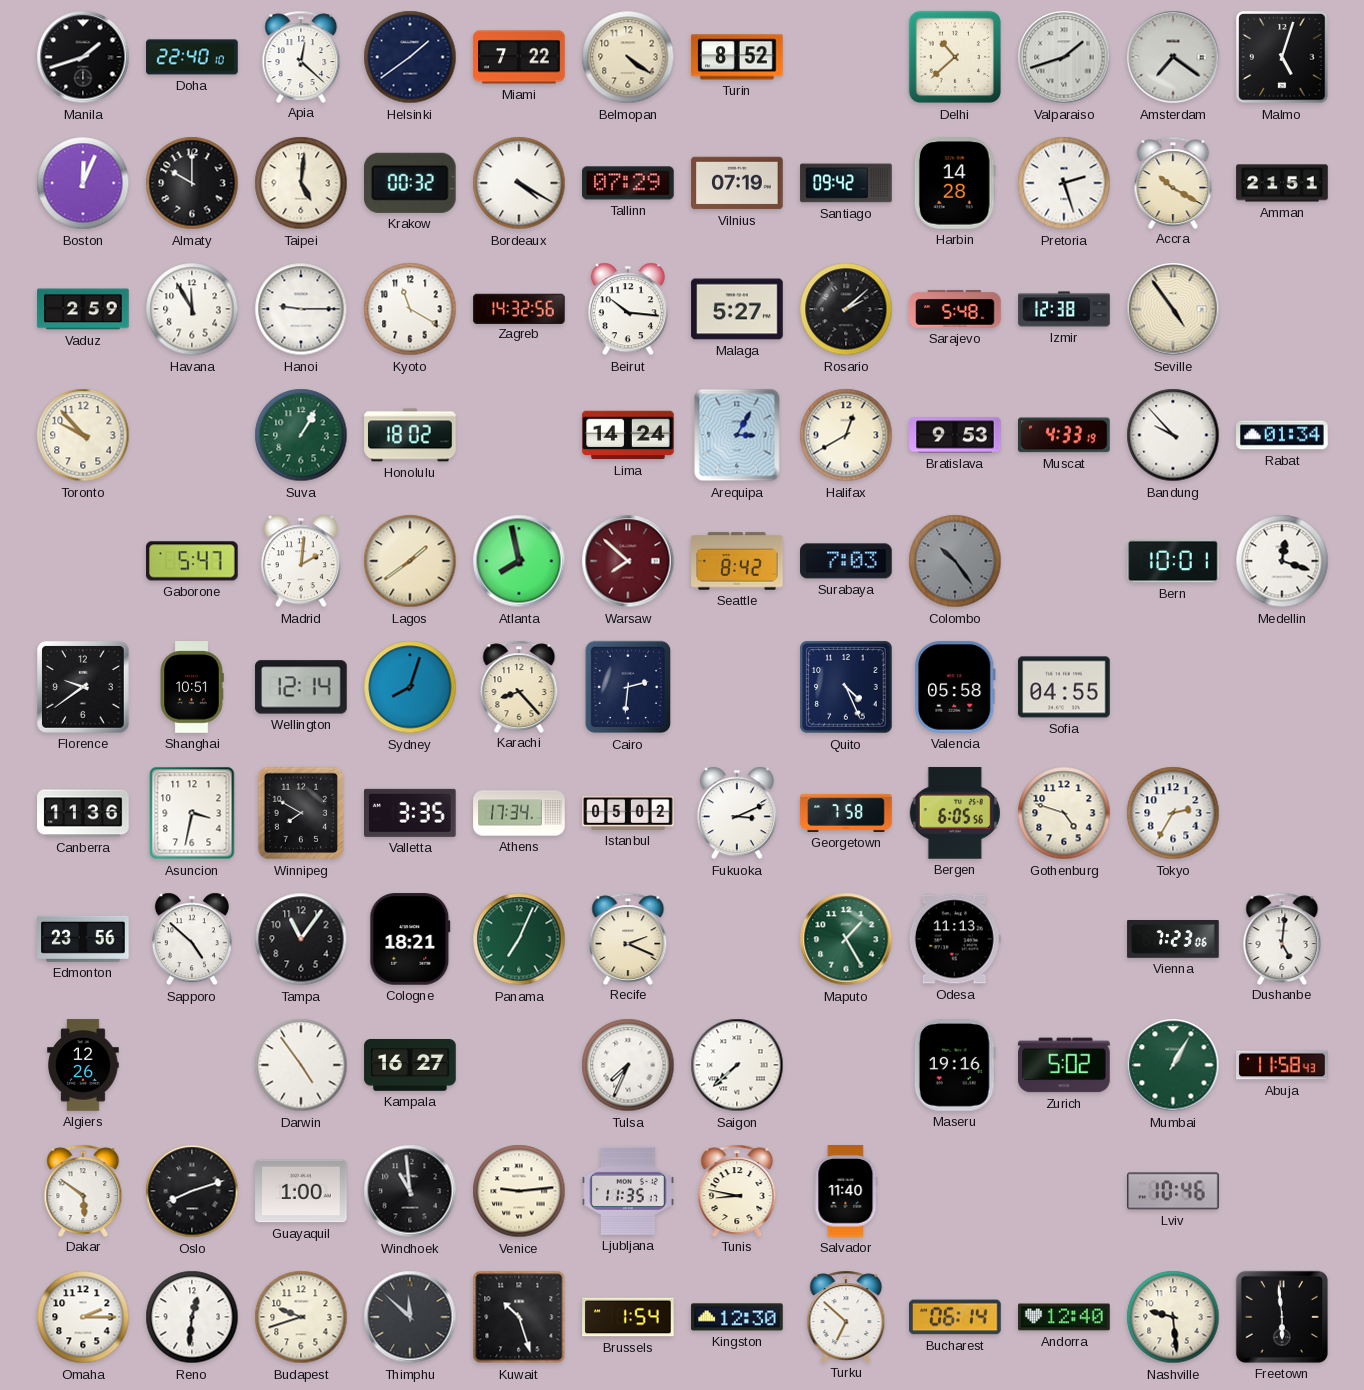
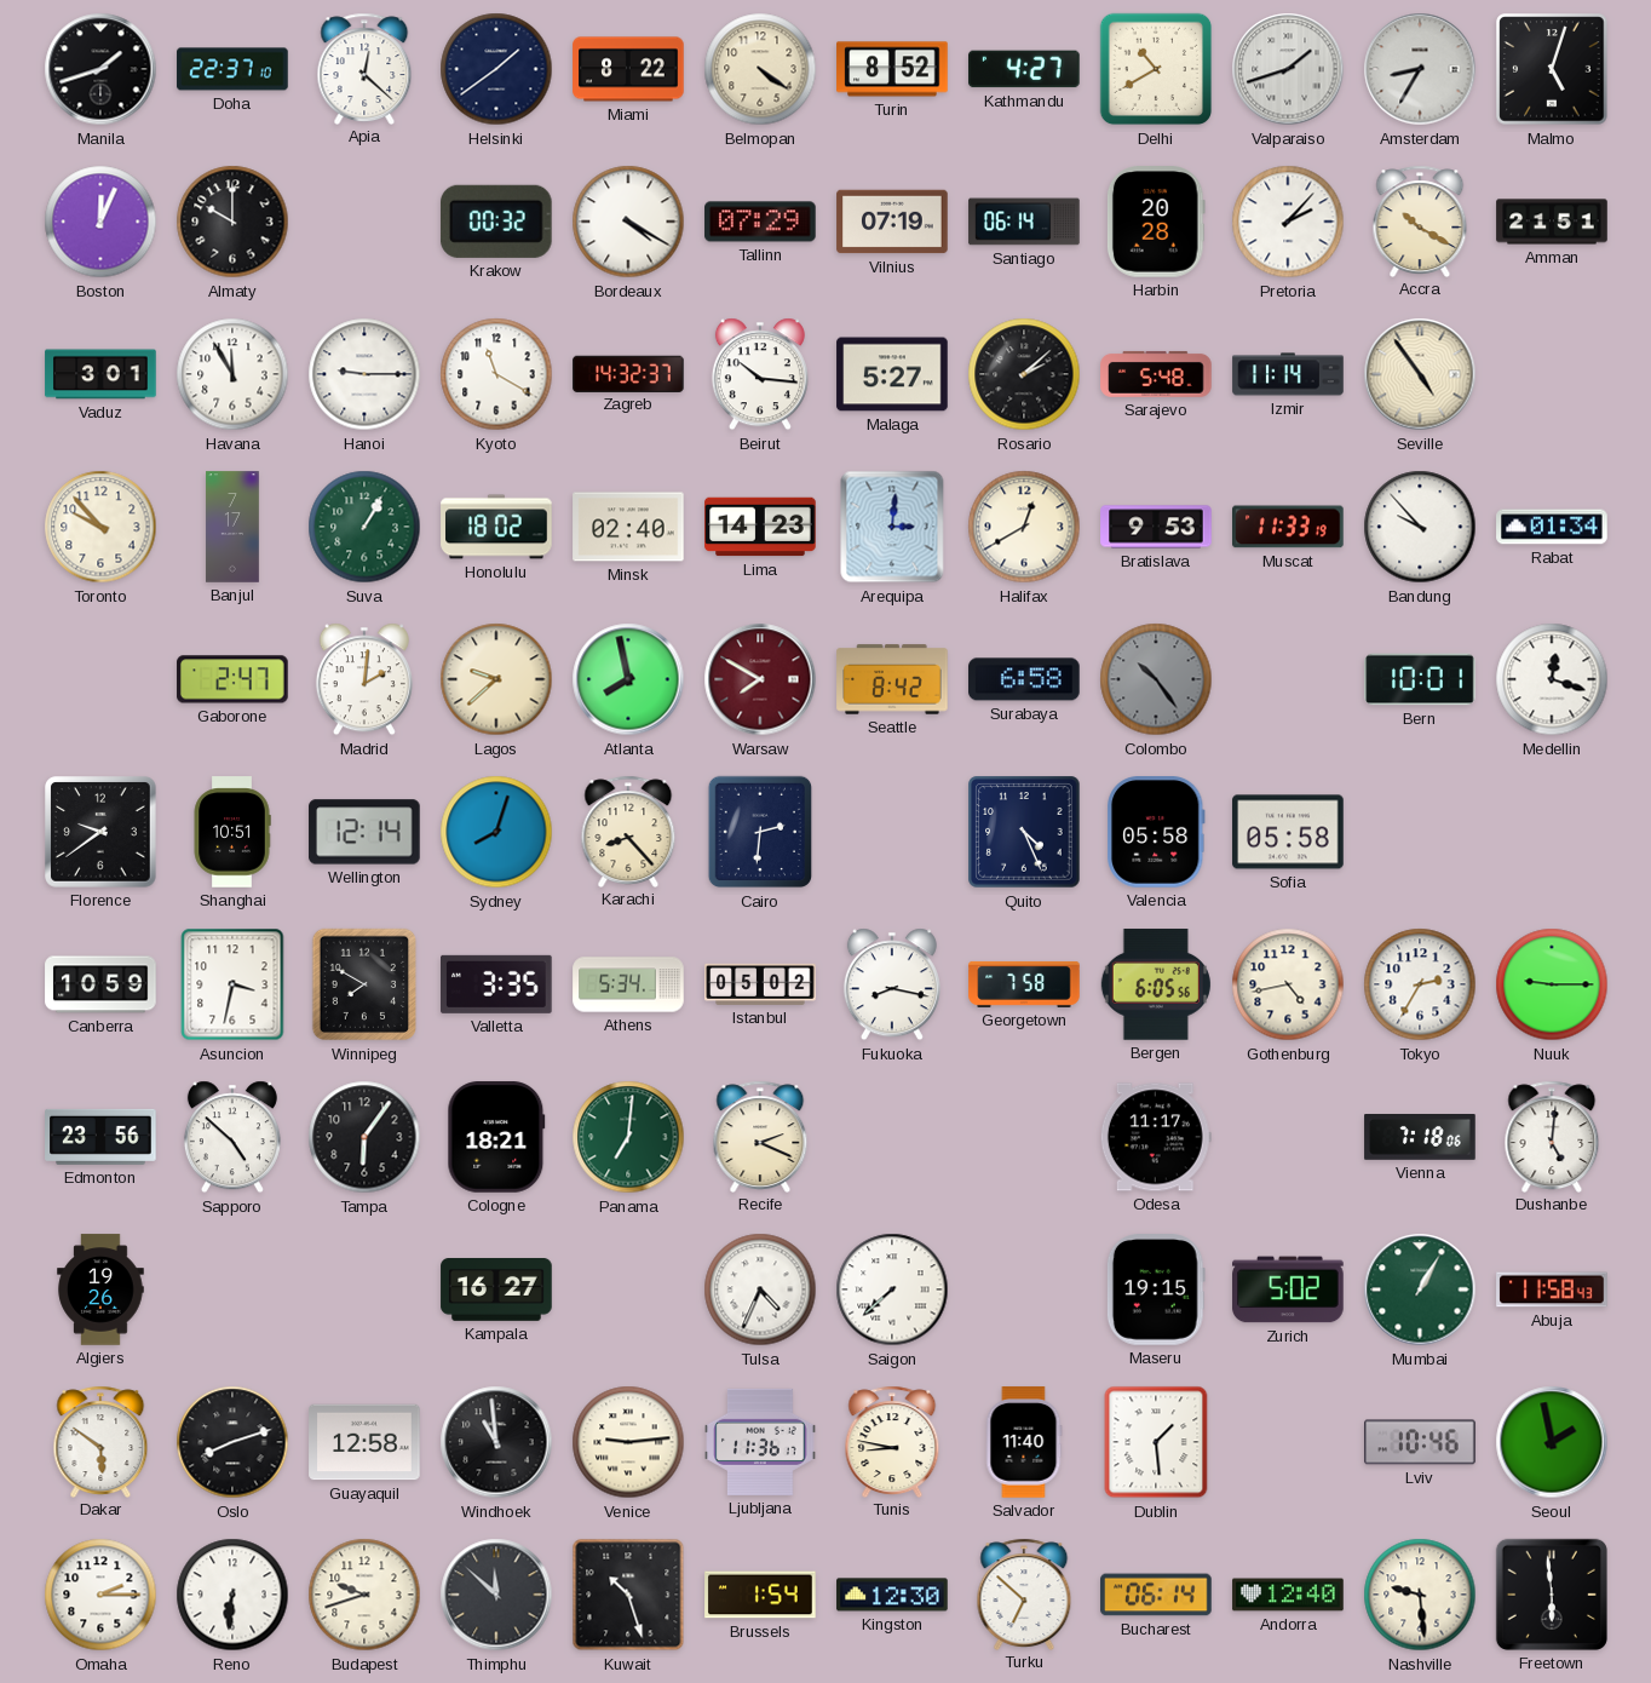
Doha: 22:40 -> 22:37
Miami: 7:22 -> 8:22
Kathmandu: none -> 4:27
Delhi: 10:38 -> 10:40
Amsterdam: 7:21 -> 8:35
Taipei: 5:01 -> none
Santiago: 09:42 -> 06:14
Harbin: 14:28 -> 20:28
Pretoria: 2:27 -> 2:07
Vaduz: 2:59 -> 3:01
Zagreb: 14:32:56 -> 14:32:37
Izmir: 12:38 -> 11:14
Banjul: none -> 7:17
Minsk: none -> 02:40
Lima: 14:24 -> 14:23
Arequipa: 3:05 -> 3:01
Muscat: 4:33 -> 11:33
Gaborone: 5:47 -> 2:47
Lagos: 1:39 -> 9:38
Warsaw: 7:52 -> 7:50
Surabaya: 7:03 -> 6:58
Sofia: 04:55 -> 05:58
Canberra: 11:36 -> 10:59
Athens: 17:34 -> 5:34
Fukuoka: 3:11 -> 8:17
Gothenburg: 4:48 -> 4:43
Nuuk: none -> 9:15
Tampa: 11:06 -> 6:06
Panama: 7:04 -> 7:01
Maputo: 1:25 -> none
Odesa: 11:13 -> 11:17
Vienna: 7:23 -> 7:18
Algiers: 12:26 -> 19:26
Darwin: 4:54 -> none
Tulsa: 7:34 -> 4:34
Maseru: 19:16 -> 19:15
Guayaquil: 1:00 -> 12:58
Ljubljana: 11:35 -> 11:36
Dublin: none -> 1:29
Seoul: none -> 1:58
Reno: 12:31 -> 6:31
